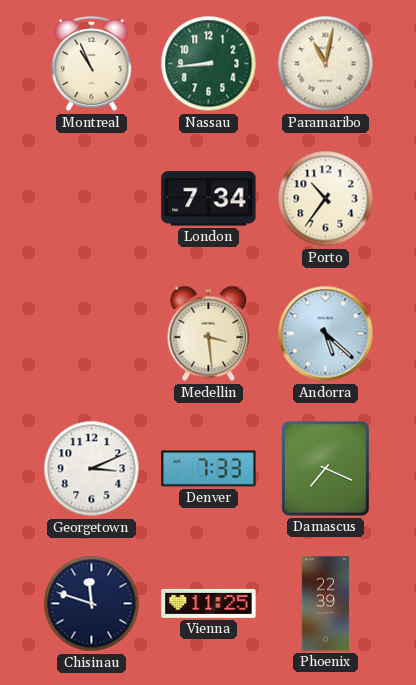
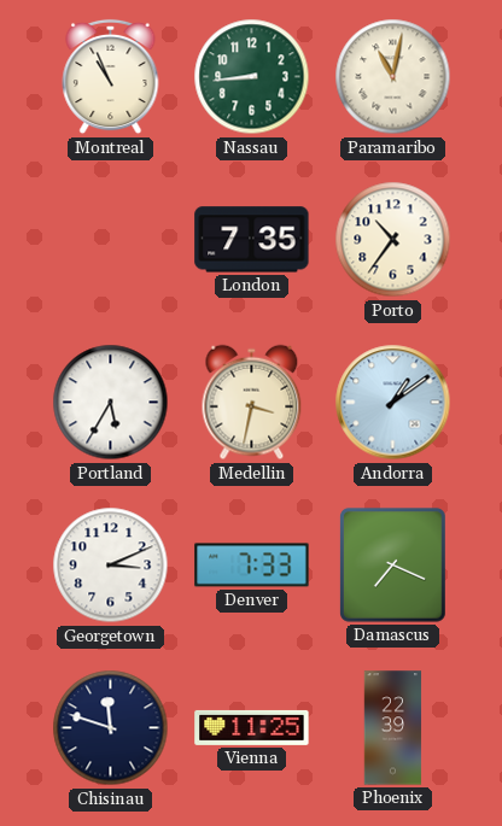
London: 7:34 -> 7:35
Portland: none -> 5:35
Medellin: 3:29 -> 3:32
Andorra: 5:22 -> 1:09
